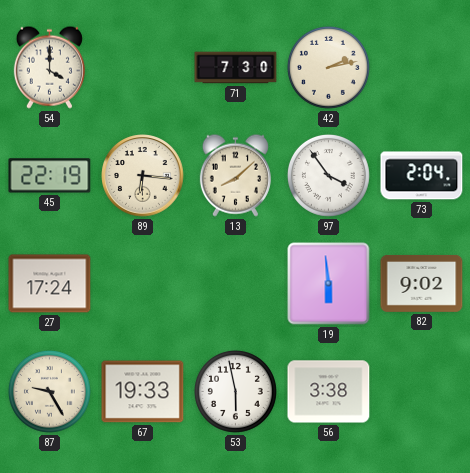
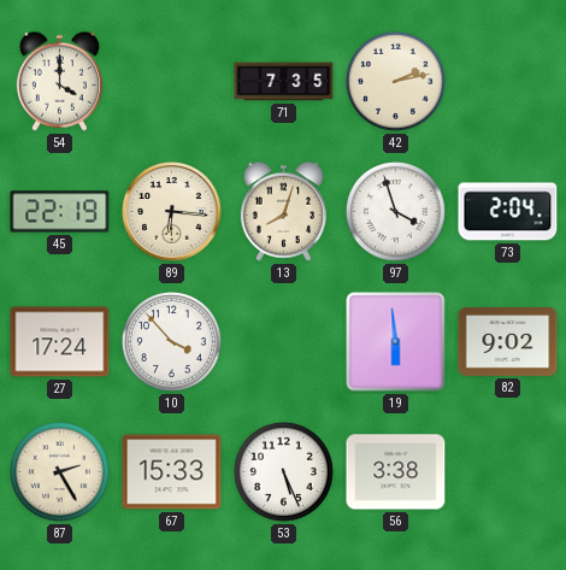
71: 7:30 -> 7:35
13: 8:08 -> 8:03
97: 3:54 -> 3:57
10: none -> 3:53
87: 9:25 -> 2:25
67: 19:33 -> 15:33
53: 5:58 -> 5:26
